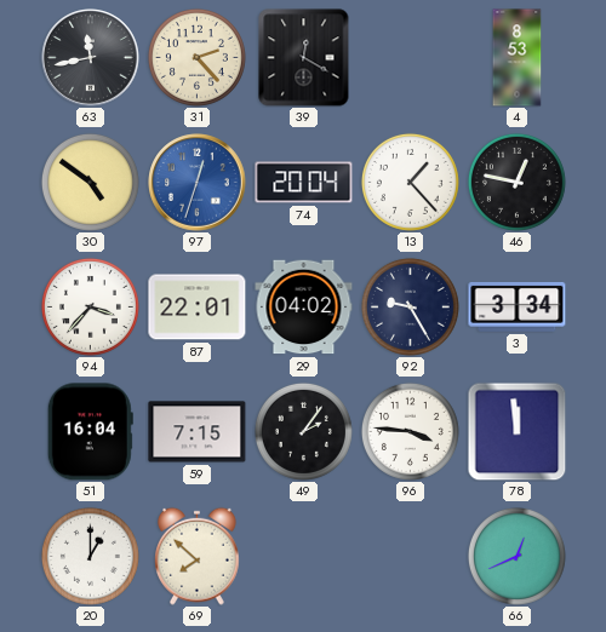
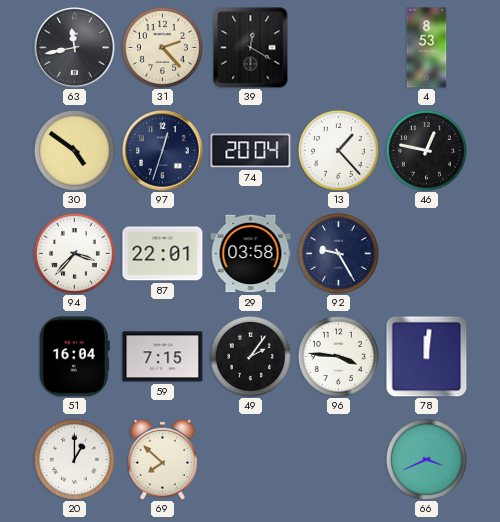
97 dial: blue -> navy
29: 04:02 -> 03:58
3: 3:34 -> none
78: 11:59 -> 12:01
66: 12:41 -> 3:41
